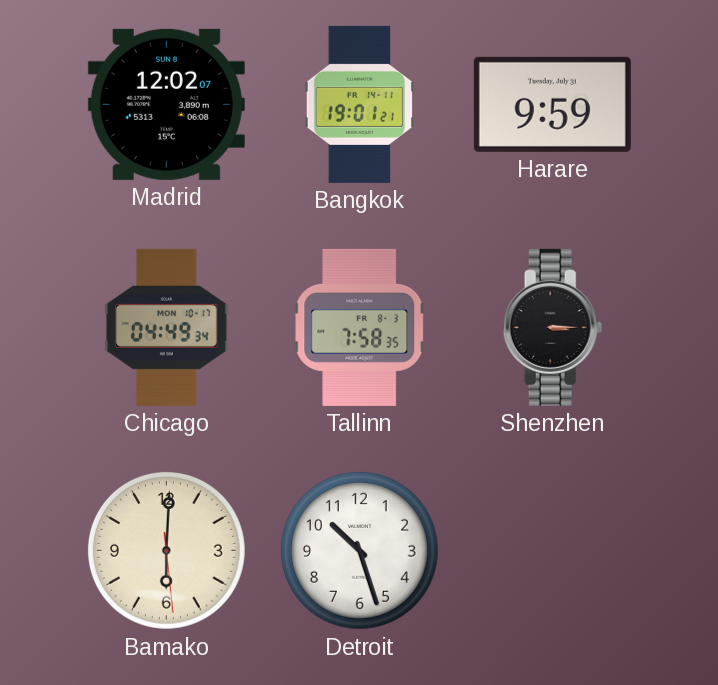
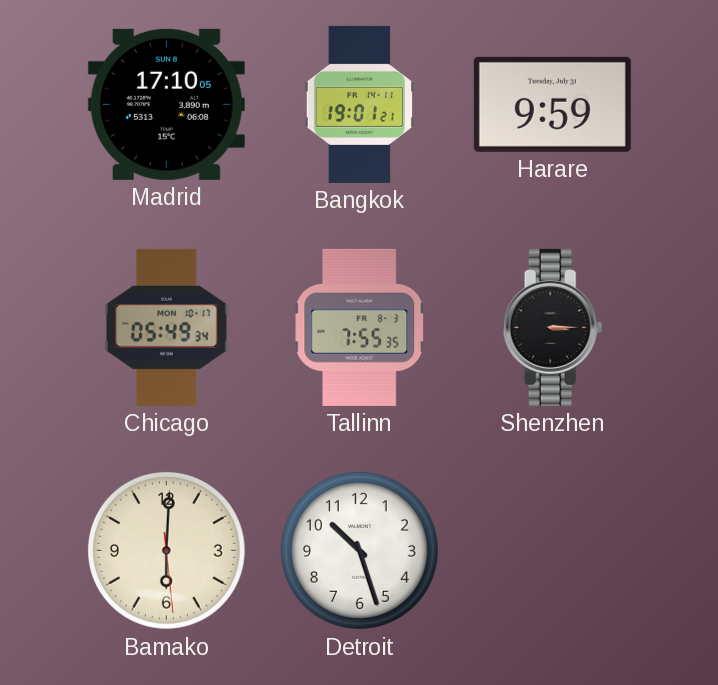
Madrid: 12:02 -> 17:10
Chicago: 04:49 -> 05:49
Tallinn: 7:58 -> 7:55
